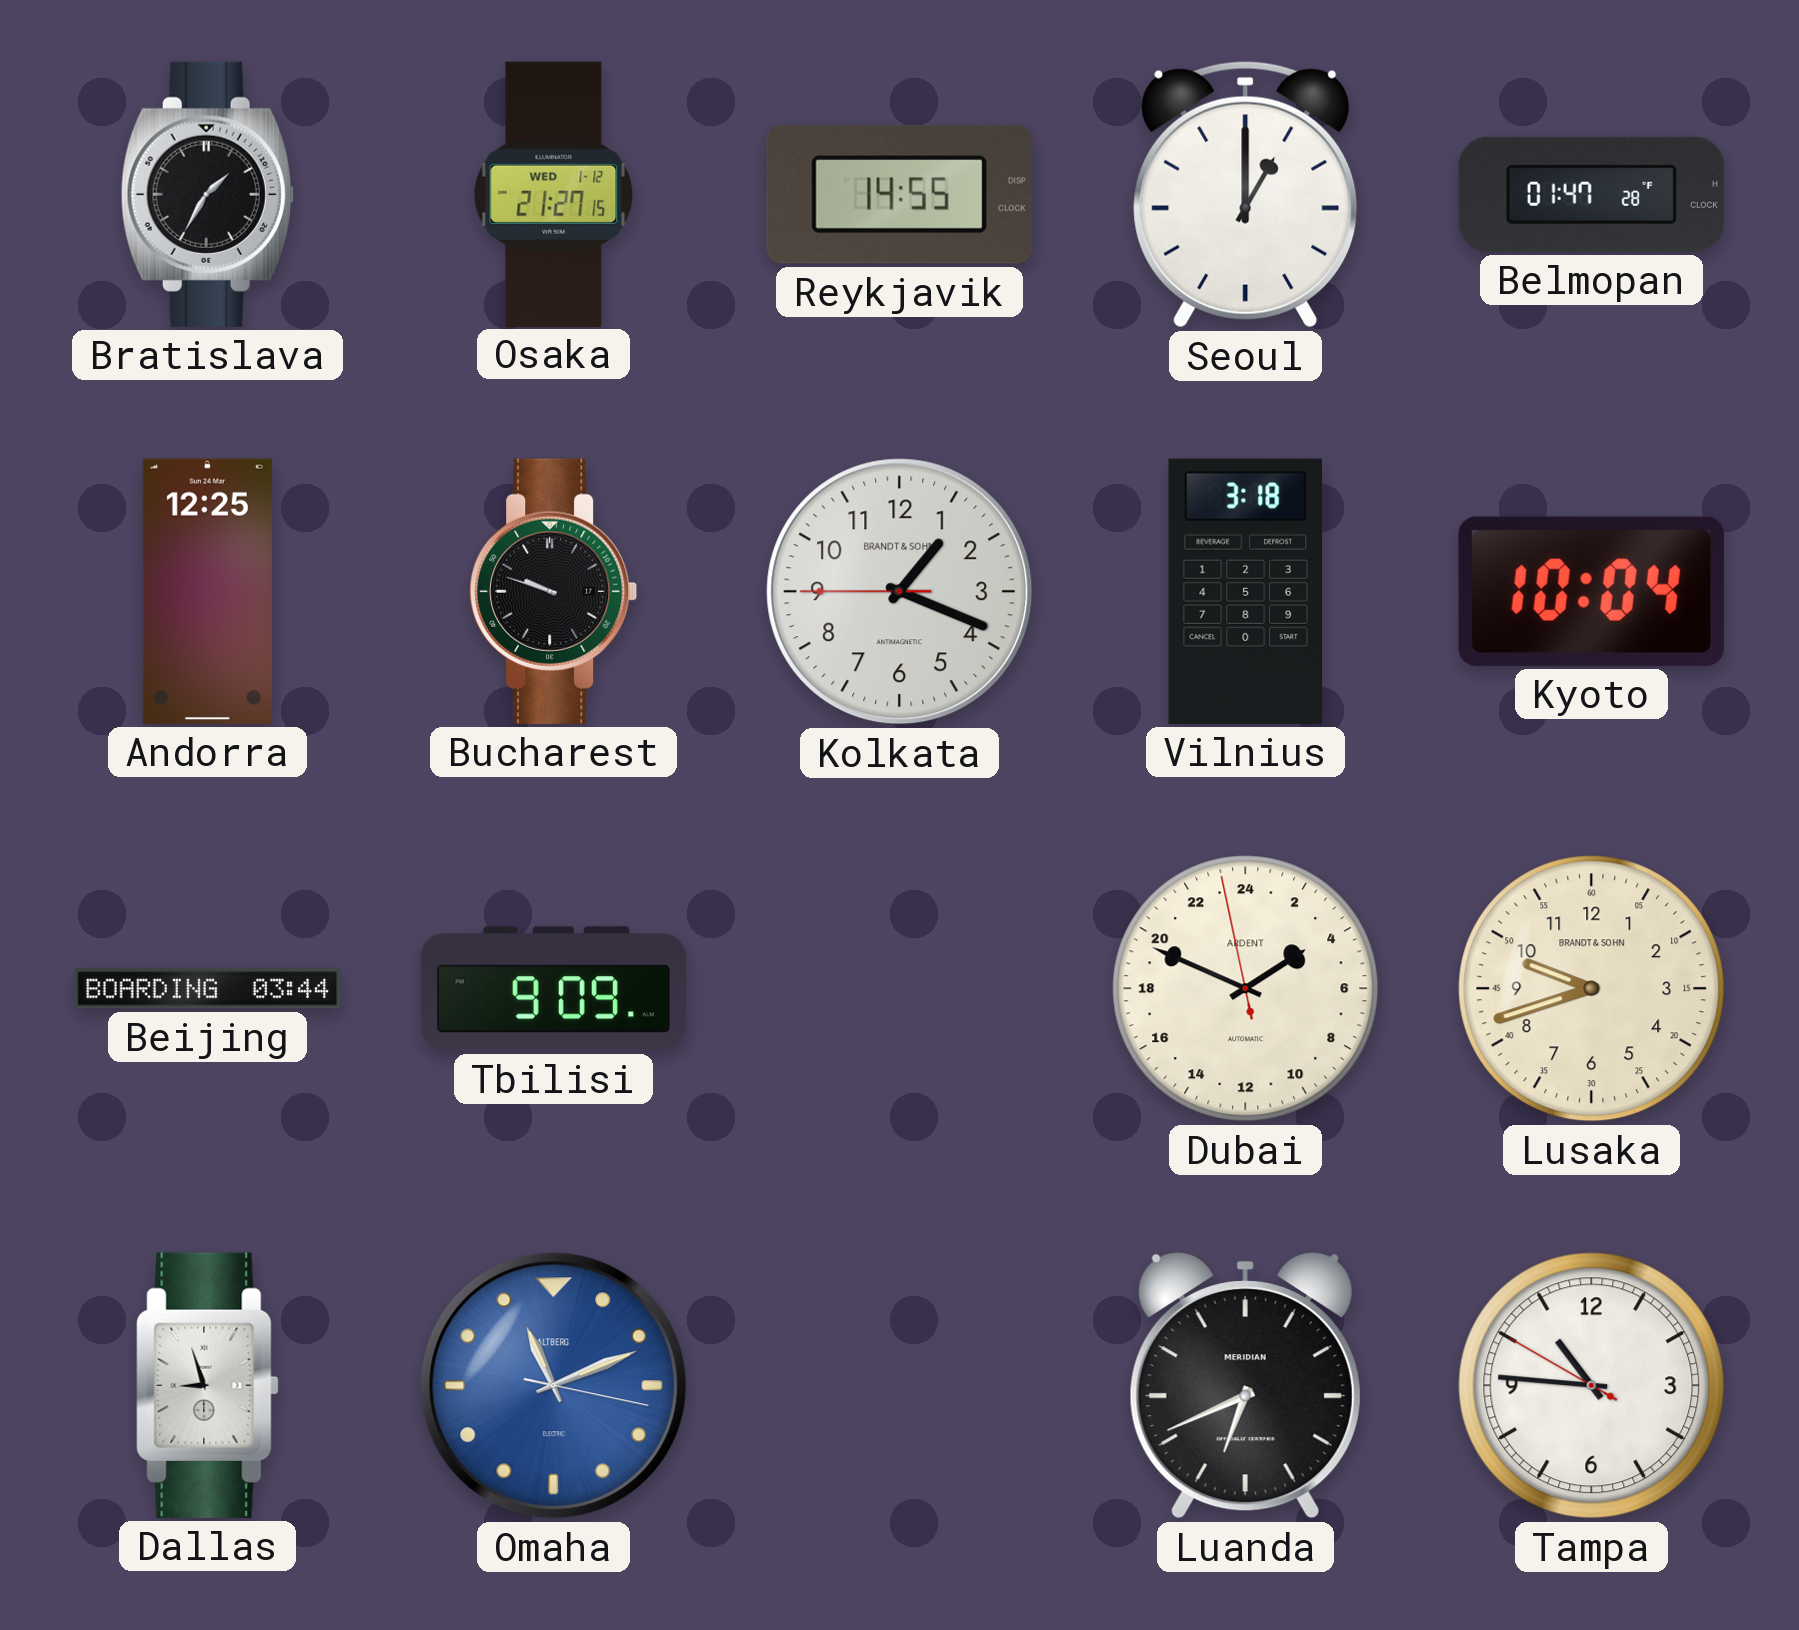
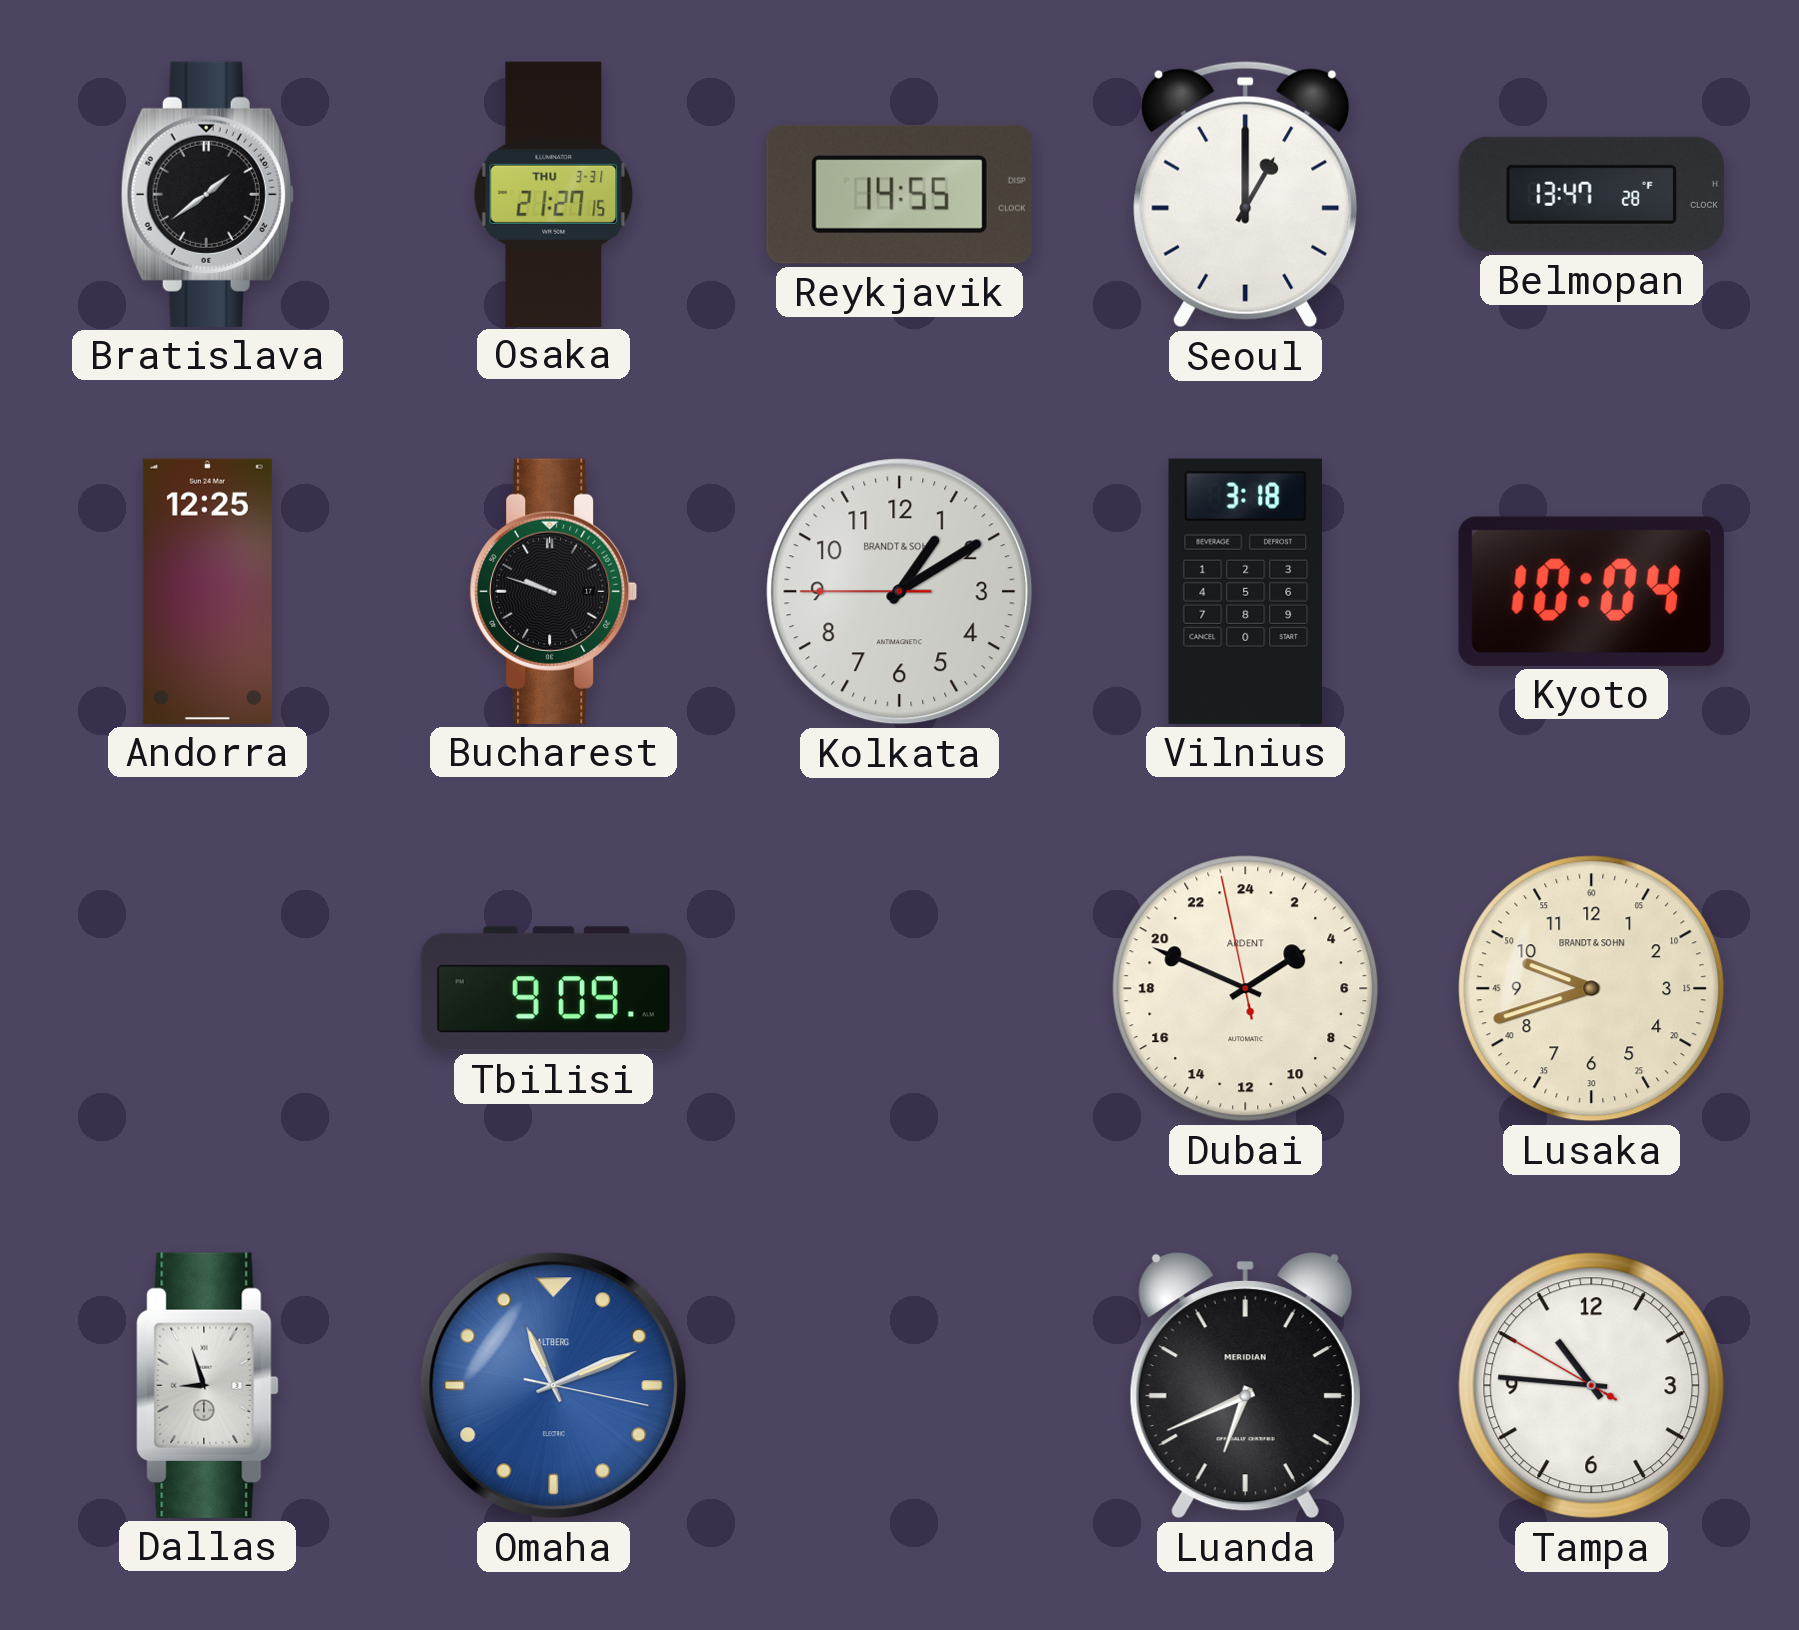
Bratislava: 1:35 -> 1:39
Osaka date: WED 1-12 -> THU 3-31
Belmopan: 01:47 -> 13:47
Kolkata: 1:18 -> 1:09
Beijing: 03:44 -> none
